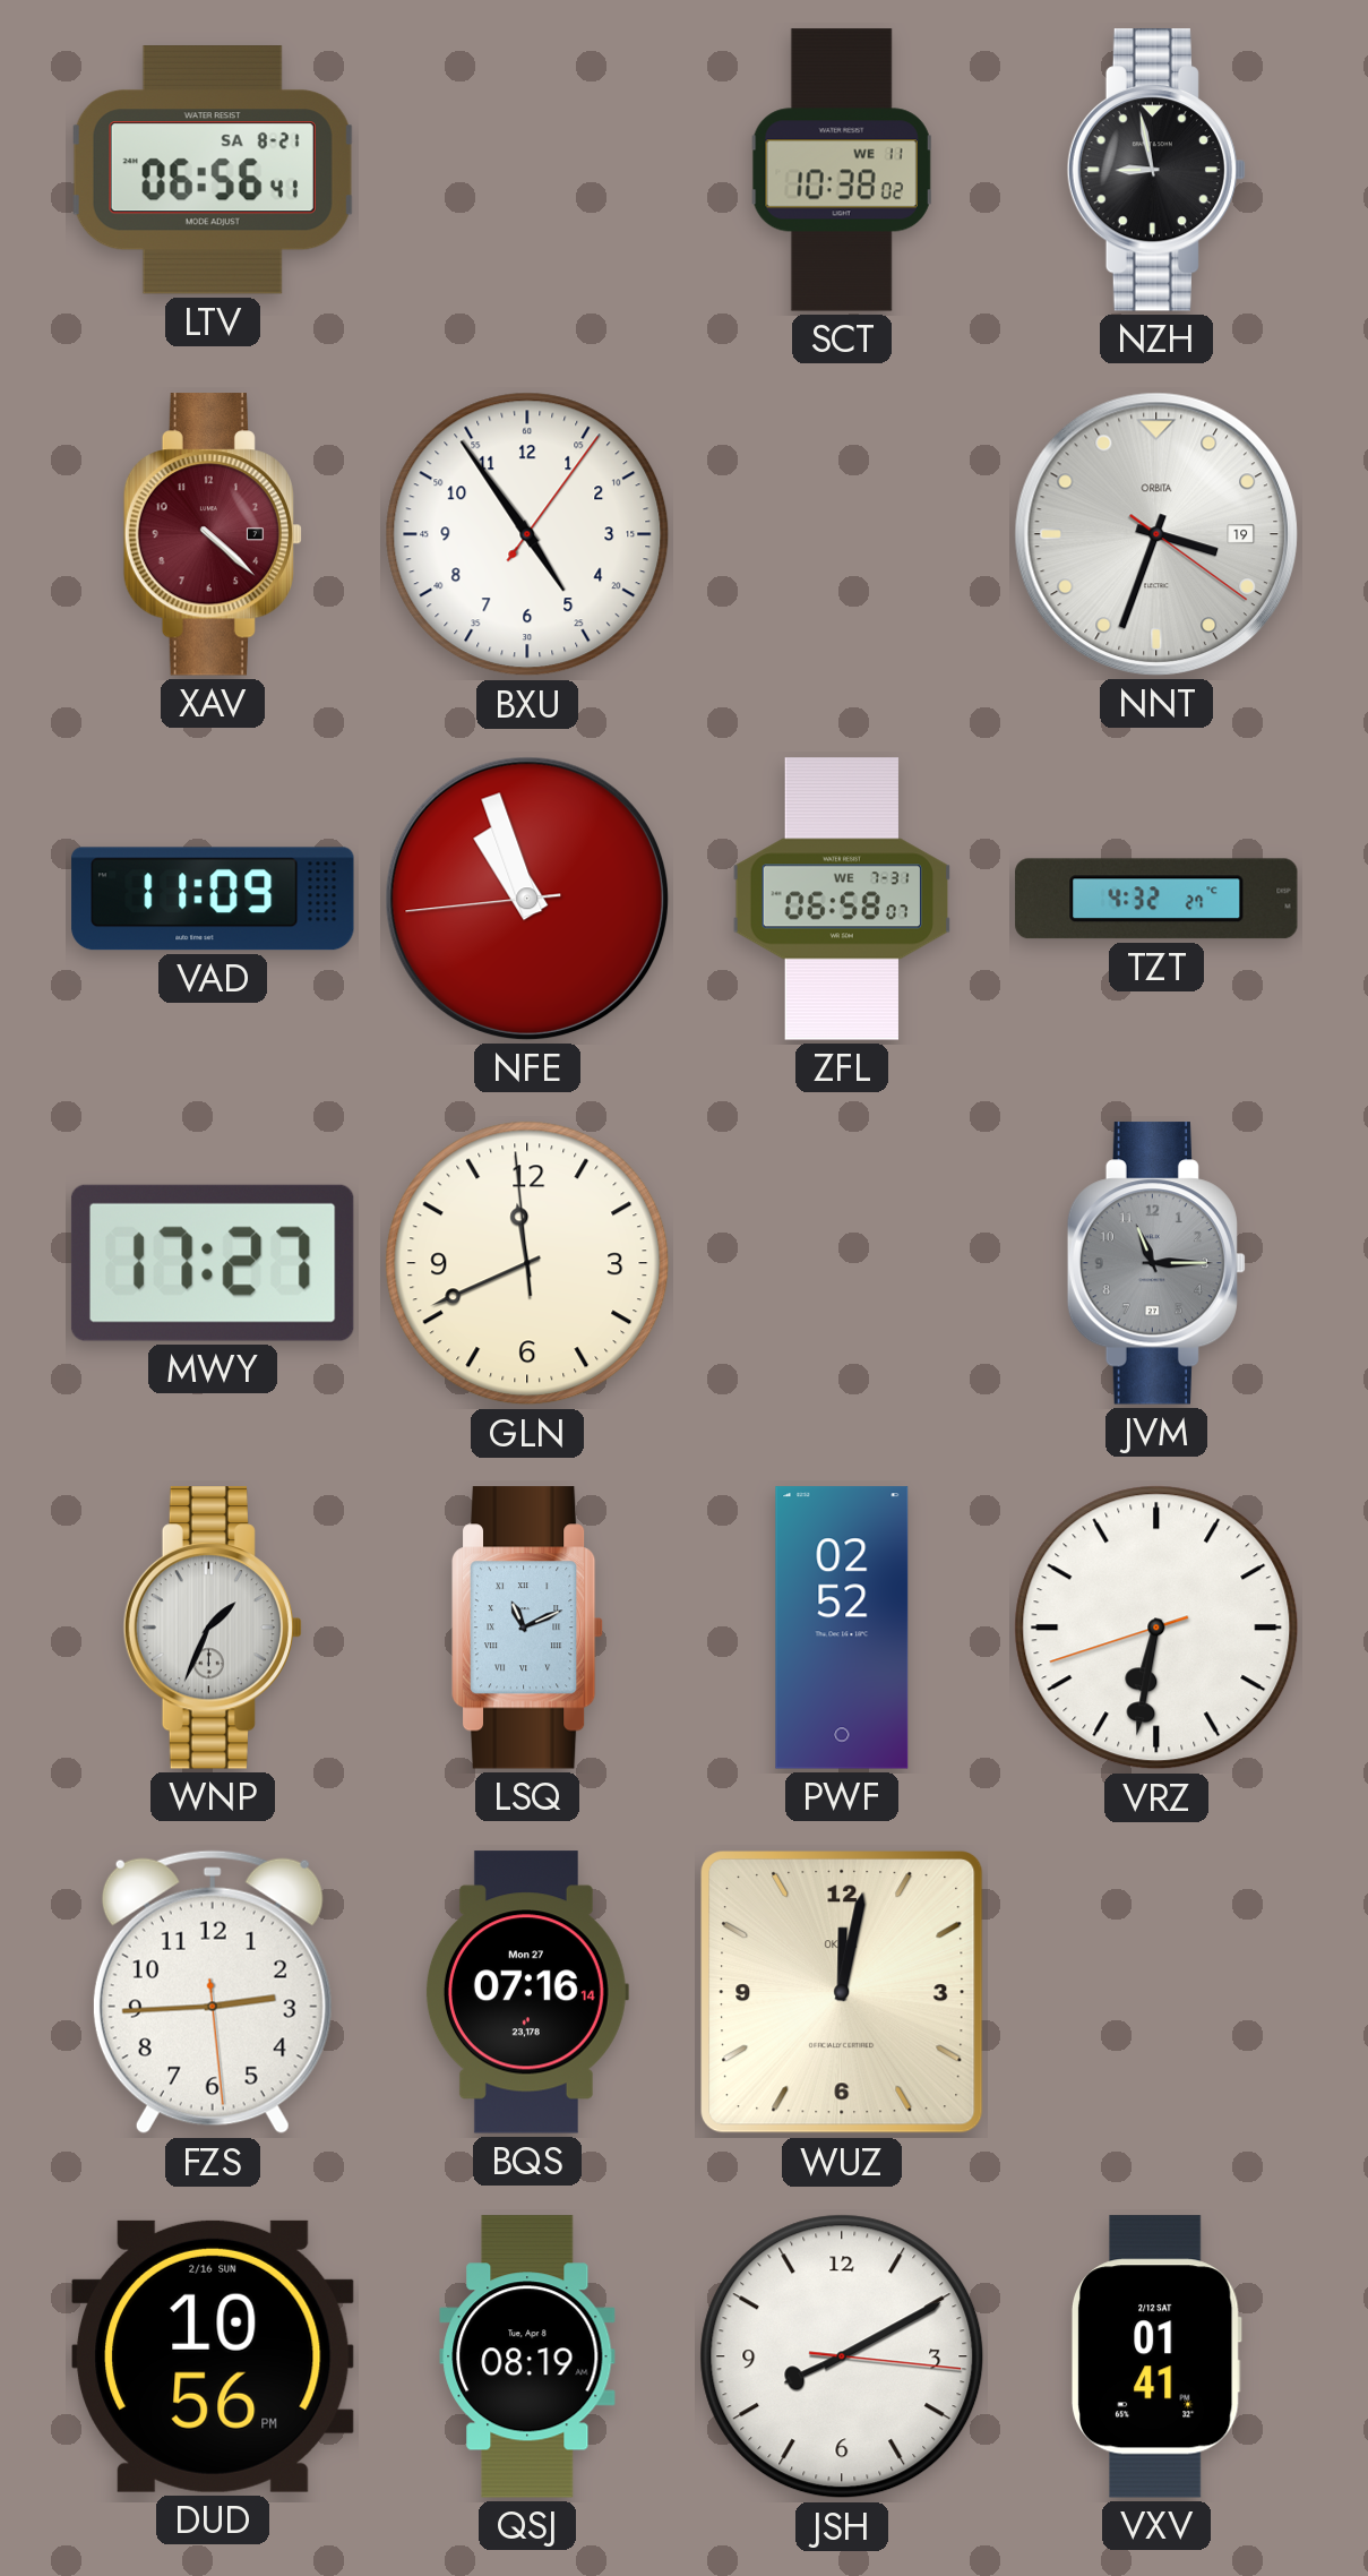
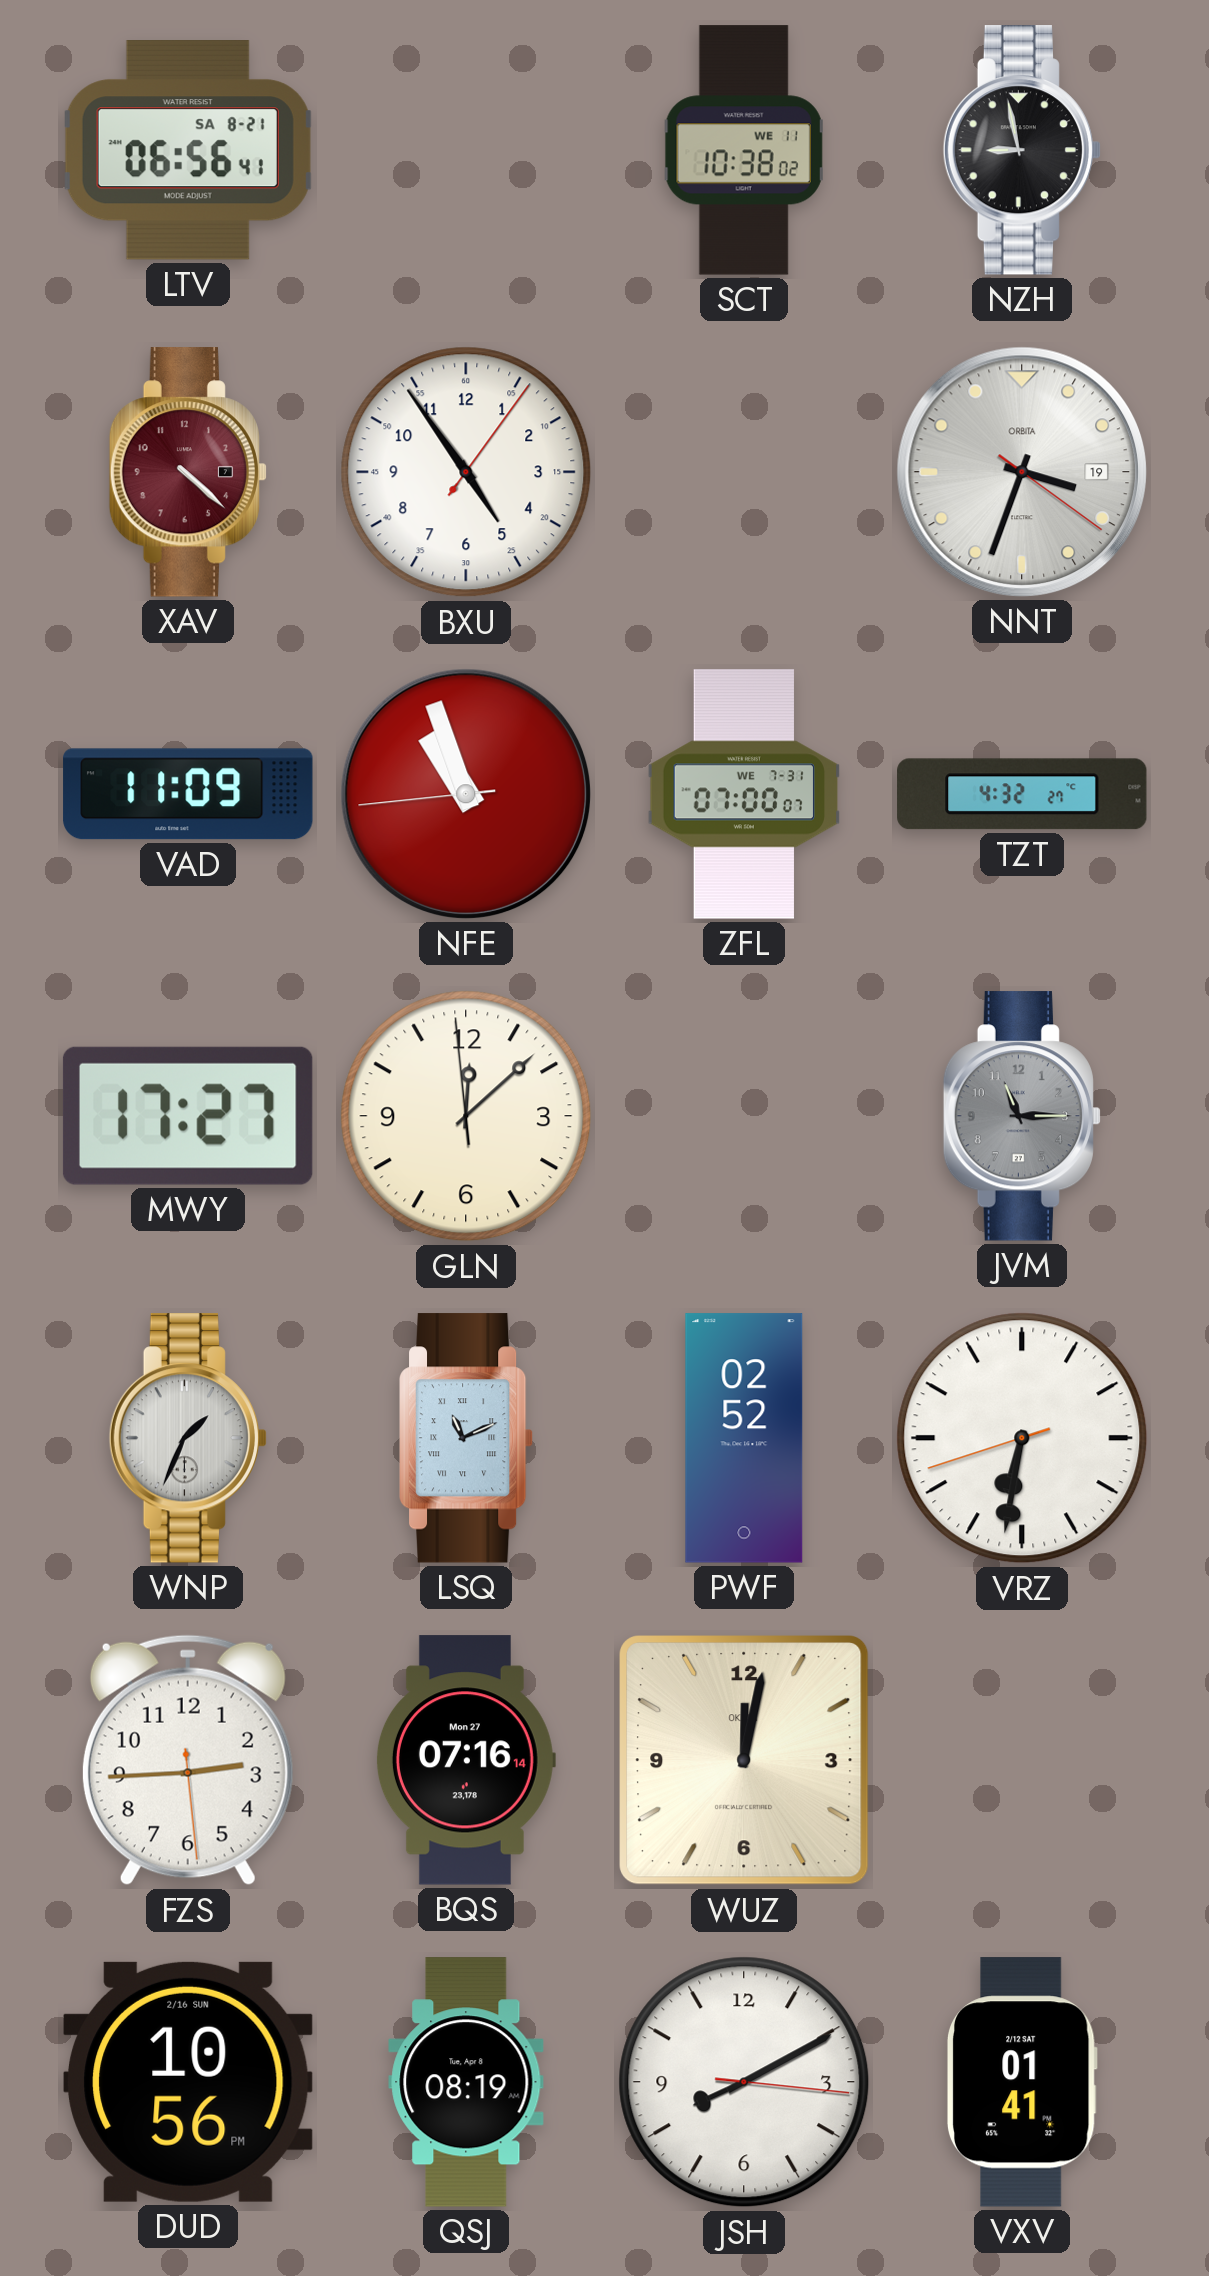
ZFL: 06:58 -> 07:00
GLN: 11:40 -> 12:07
